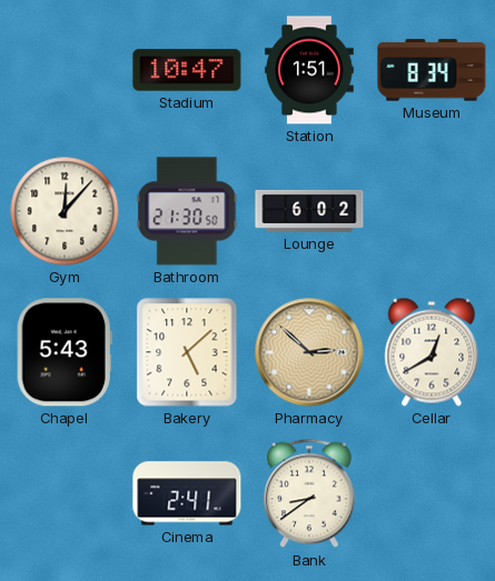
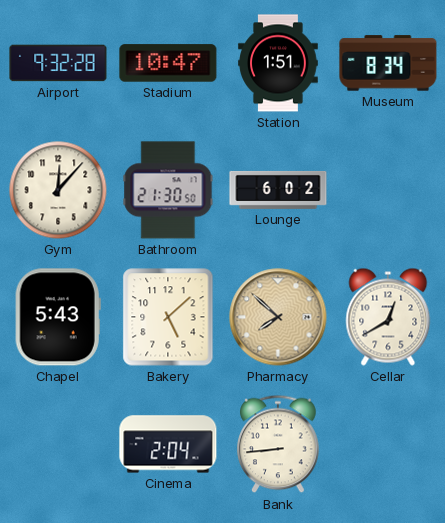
Airport: none -> 9:32
Pharmacy: 2:52 -> 7:52
Cinema: 2:41 -> 2:04
Bank: 8:39 -> 8:44
